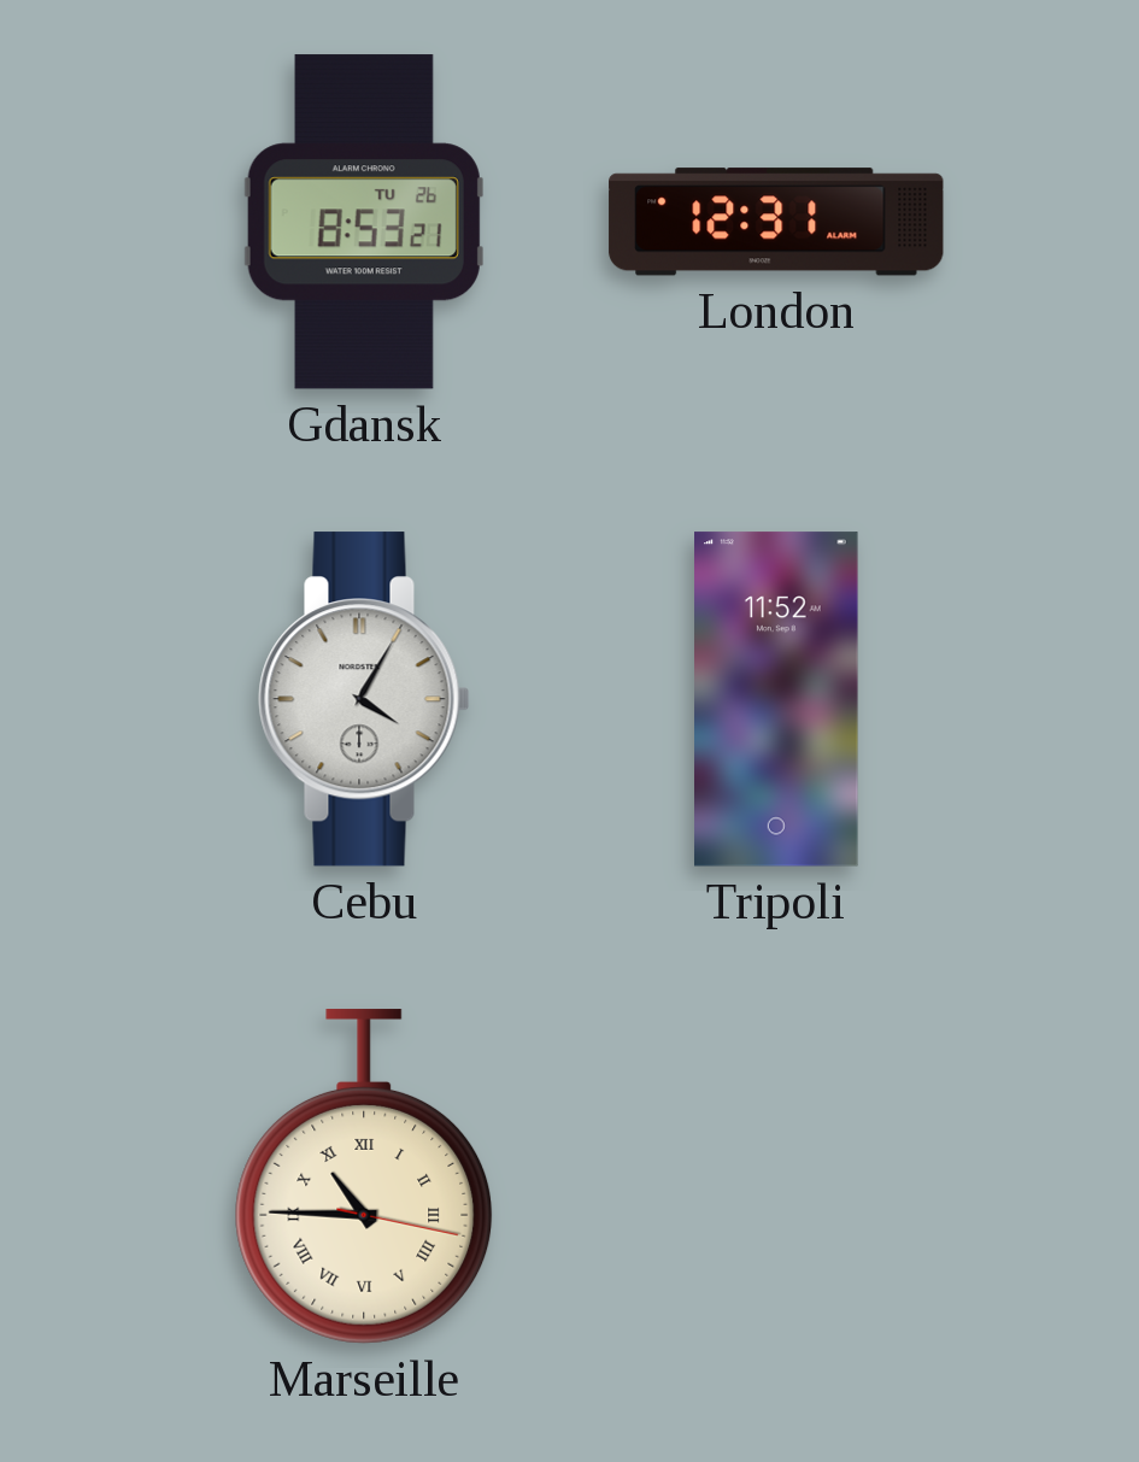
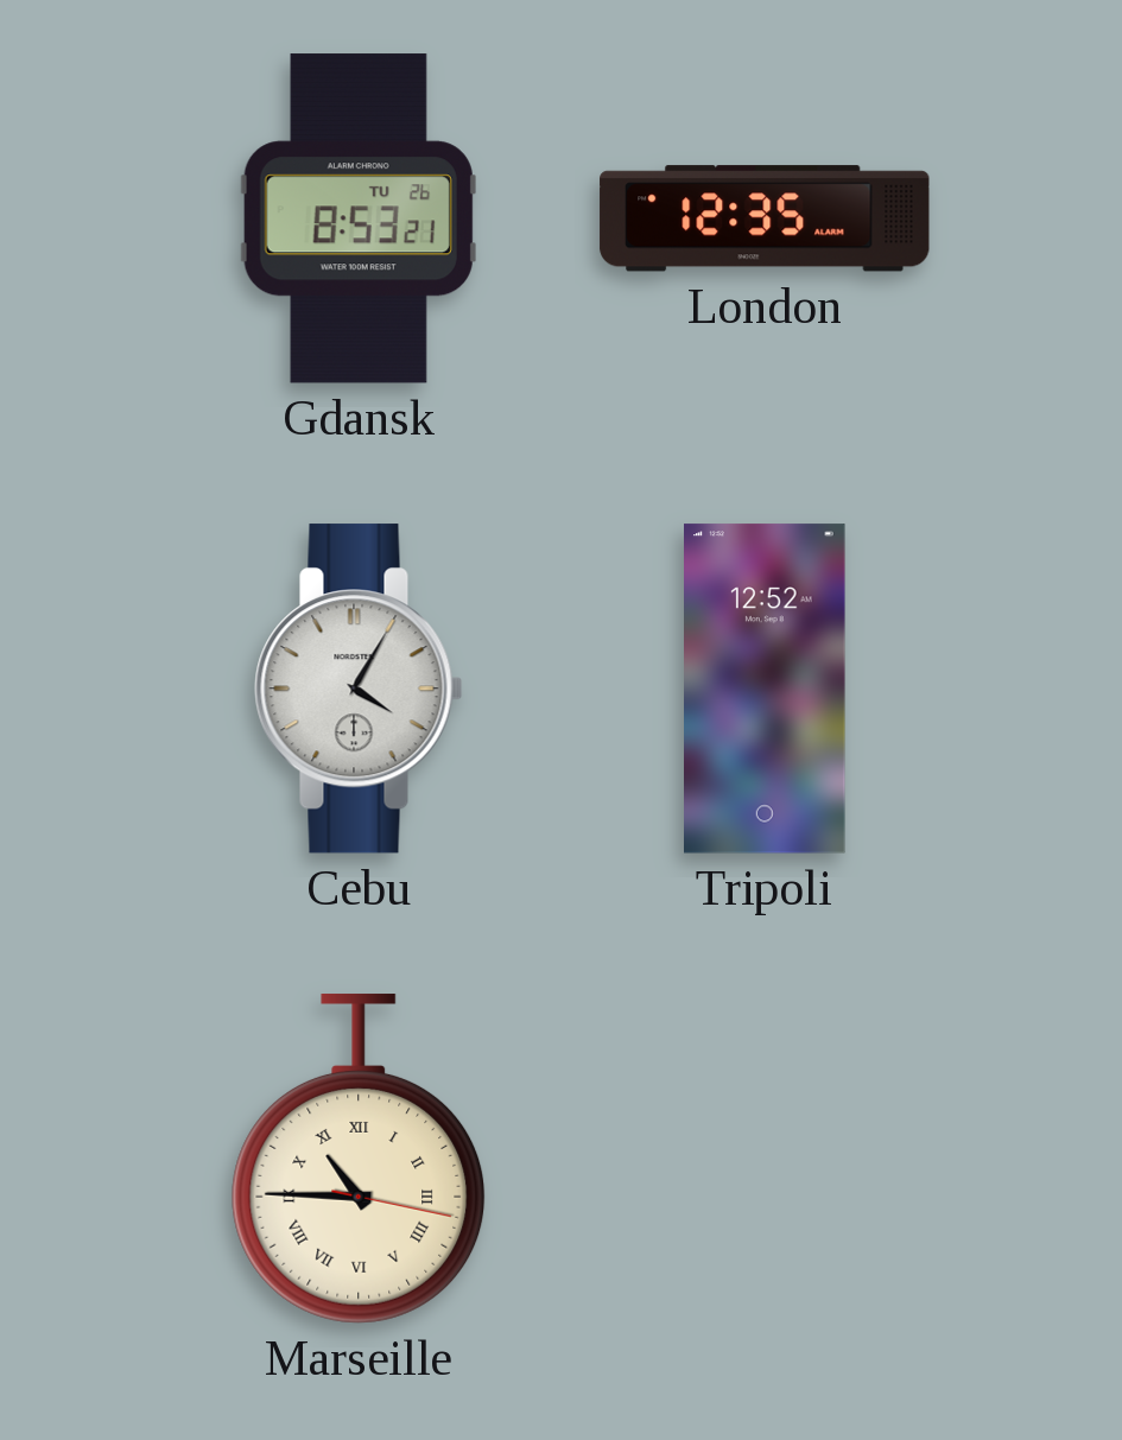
London: 12:31 -> 12:35
Tripoli: 11:52 -> 12:52
